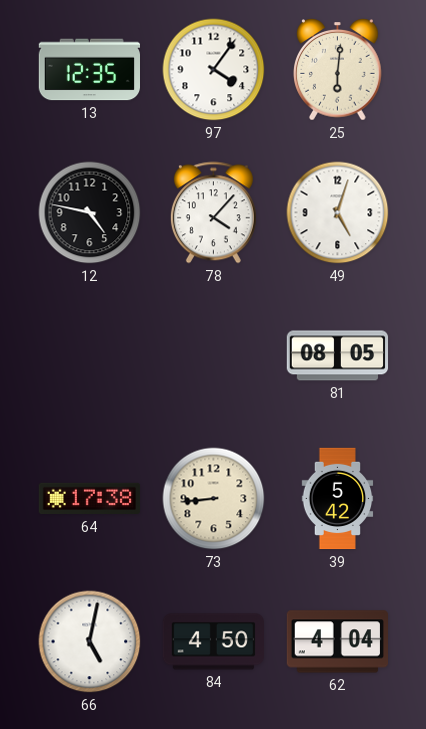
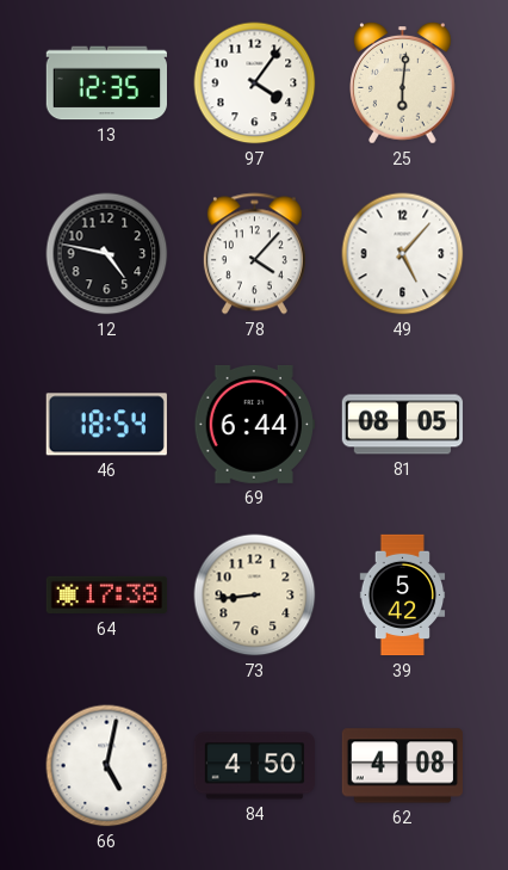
49: 5:03 -> 5:07
46: none -> 18:54
69: none -> 6:44
62: 4:04 -> 4:08
